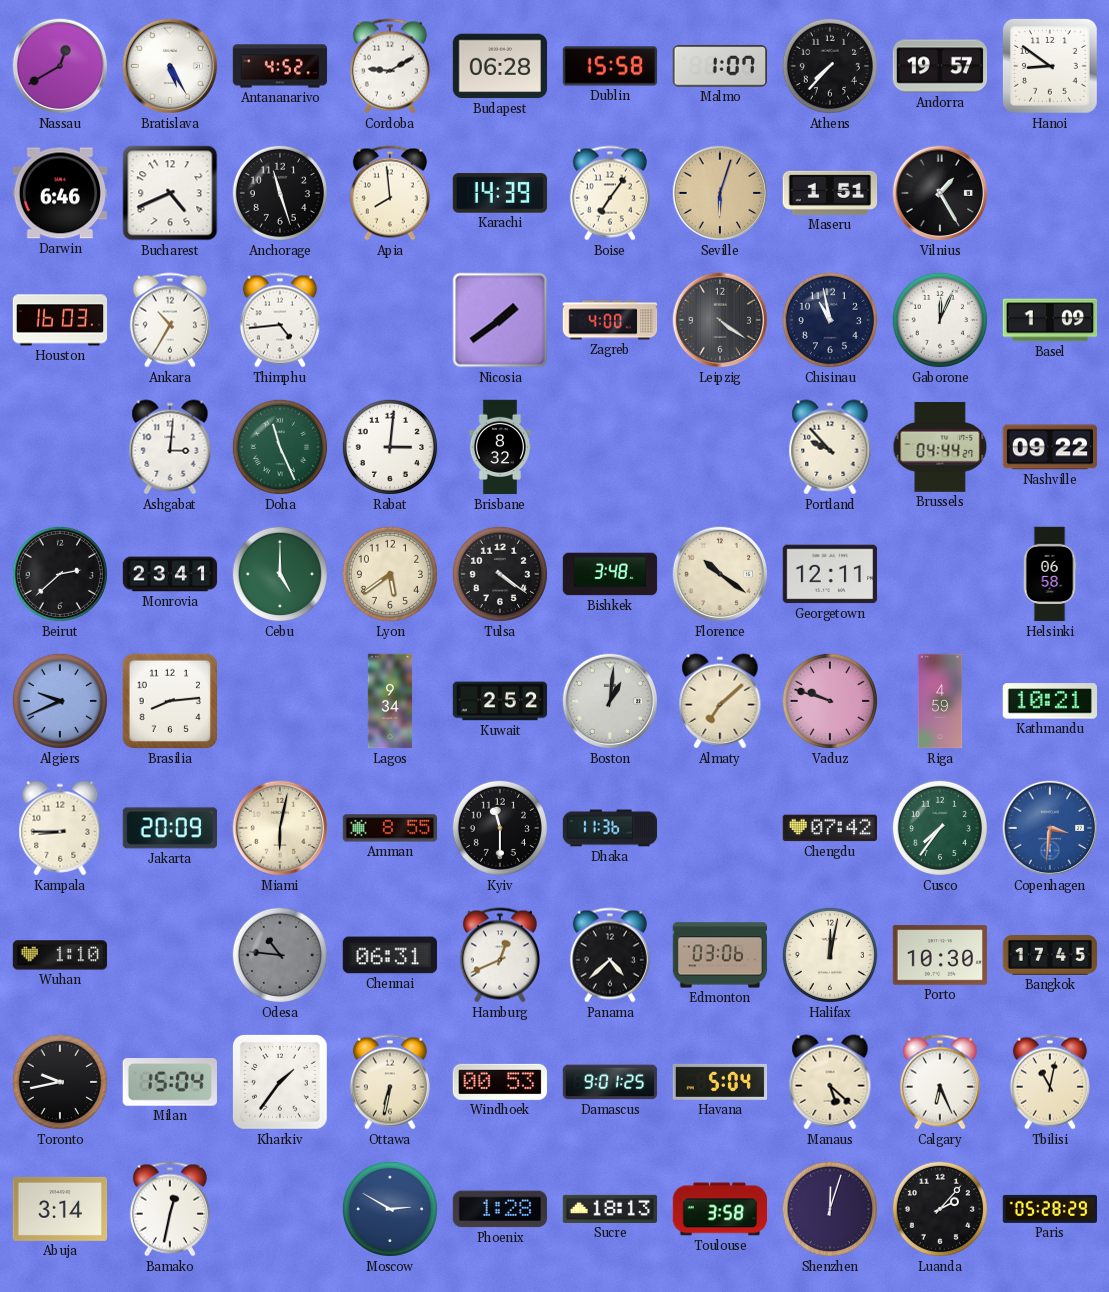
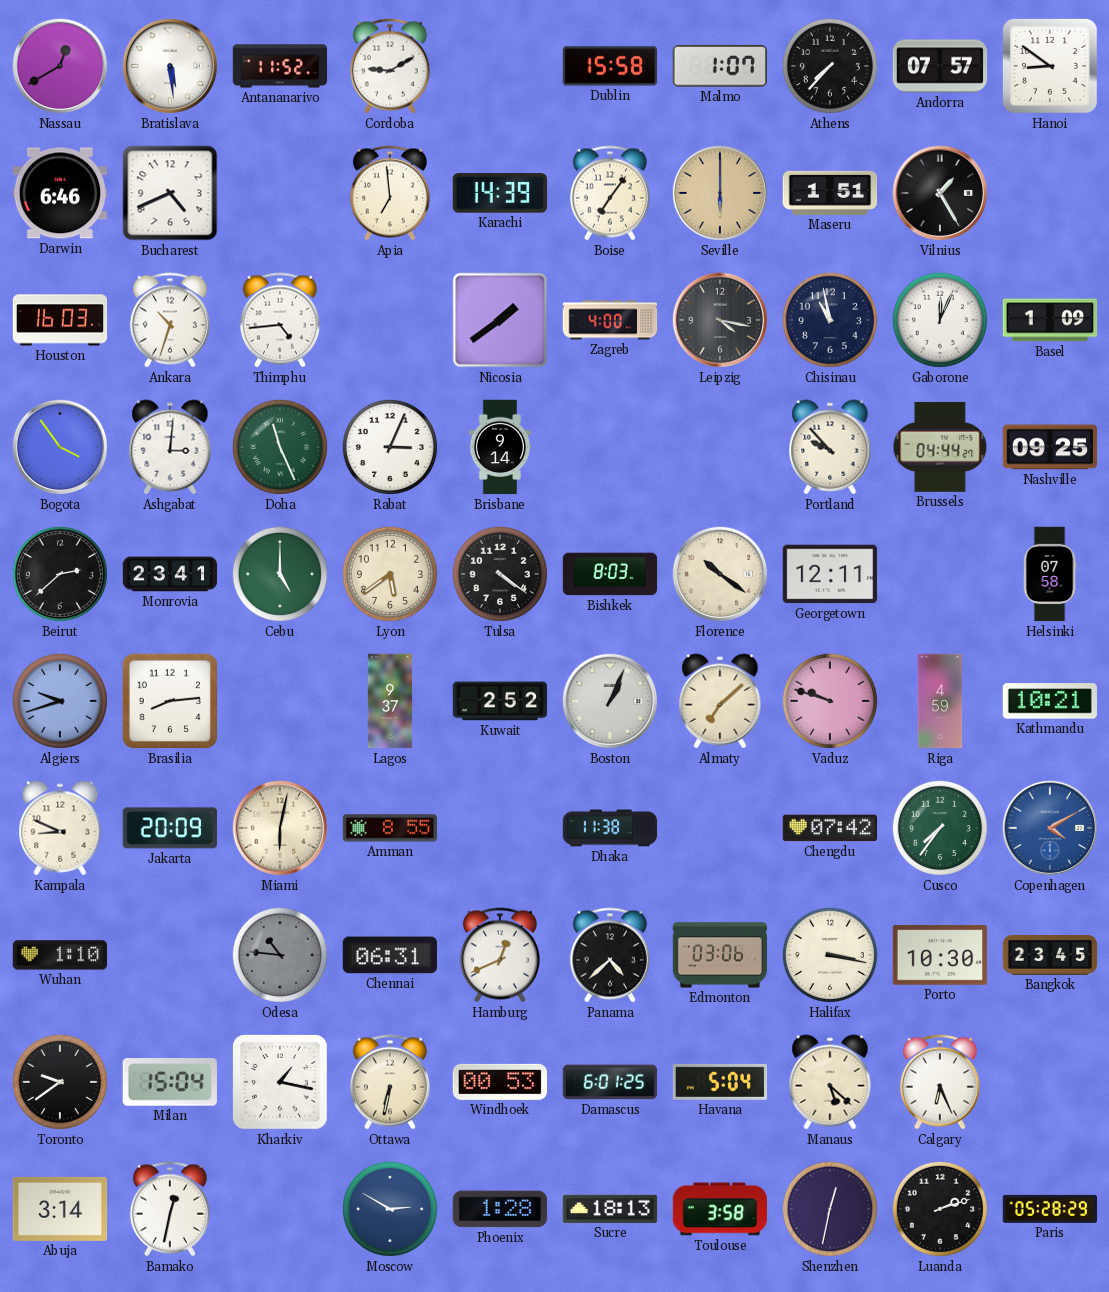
Bratislava: 5:25 -> 5:29
Antananarivo: 4:52 -> 11:52
Budapest: 06:28 -> none
Andorra: 19:57 -> 07:57
Anchorage: 11:27 -> none
Apia: 7:59 -> 6:59
Seville: 6:03 -> 6:00
Ankara: 10:35 -> 10:33
Leipzig: 4:21 -> 4:17
Bogota: none -> 3:54
Rabat: 3:01 -> 3:04
Brisbane: 8:32 -> 9:14
Nashville: 09:22 -> 09:25
Bishkek: 3:48 -> 8:03
Helsinki: 06:58 -> 07:58
Algiers: 9:41 -> 9:42
Lagos: 9:34 -> 9:37
Boston: 1:01 -> 1:04
Kampala: 8:45 -> 8:49
Kyiv: 11:30 -> none
Dhaka: 11:36 -> 11:38
Copenhagen: 3:31 -> 4:10
Halifax: 12:02 -> 3:17
Bangkok: 17:45 -> 23:45
Toronto: 9:43 -> 9:39
Kharkiv: 1:36 -> 1:17
Damascus: 9:01 -> 6:01
Tbilisi: 11:02 -> none
Shenzhen: 12:03 -> 12:32
Luanda: 2:07 -> 2:12
